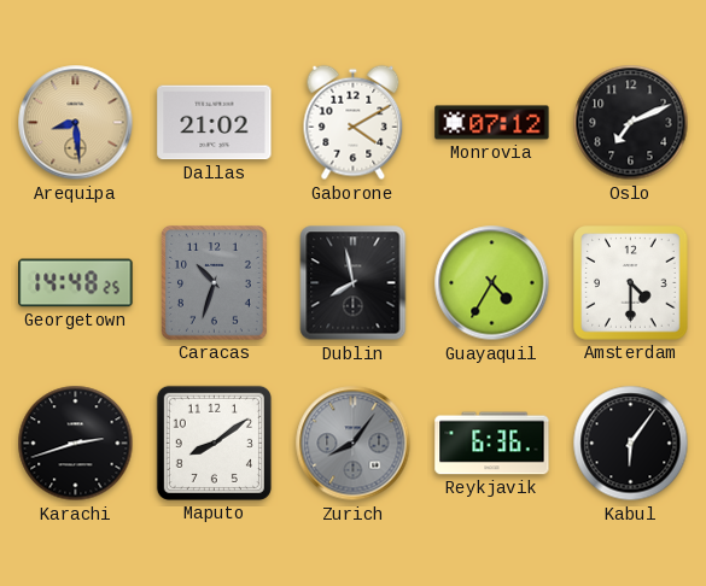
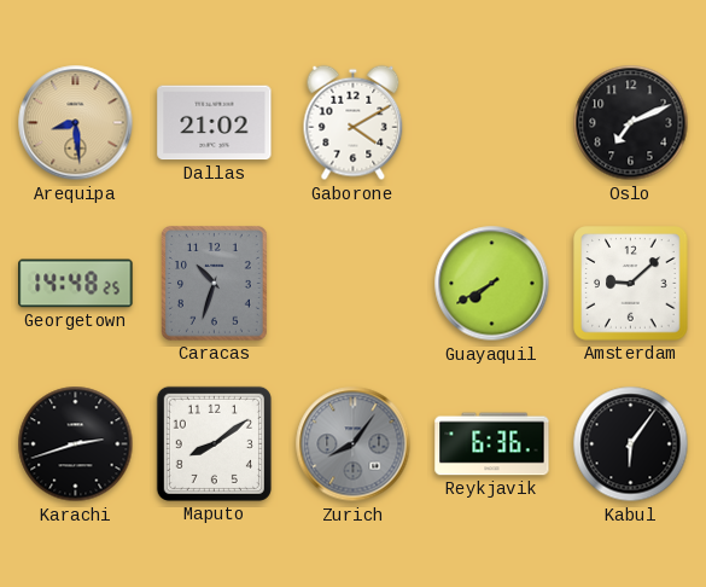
Monrovia: 07:12 -> none
Dublin: 7:58 -> none
Guayaquil: 4:35 -> 7:40
Amsterdam: 4:30 -> 9:08
